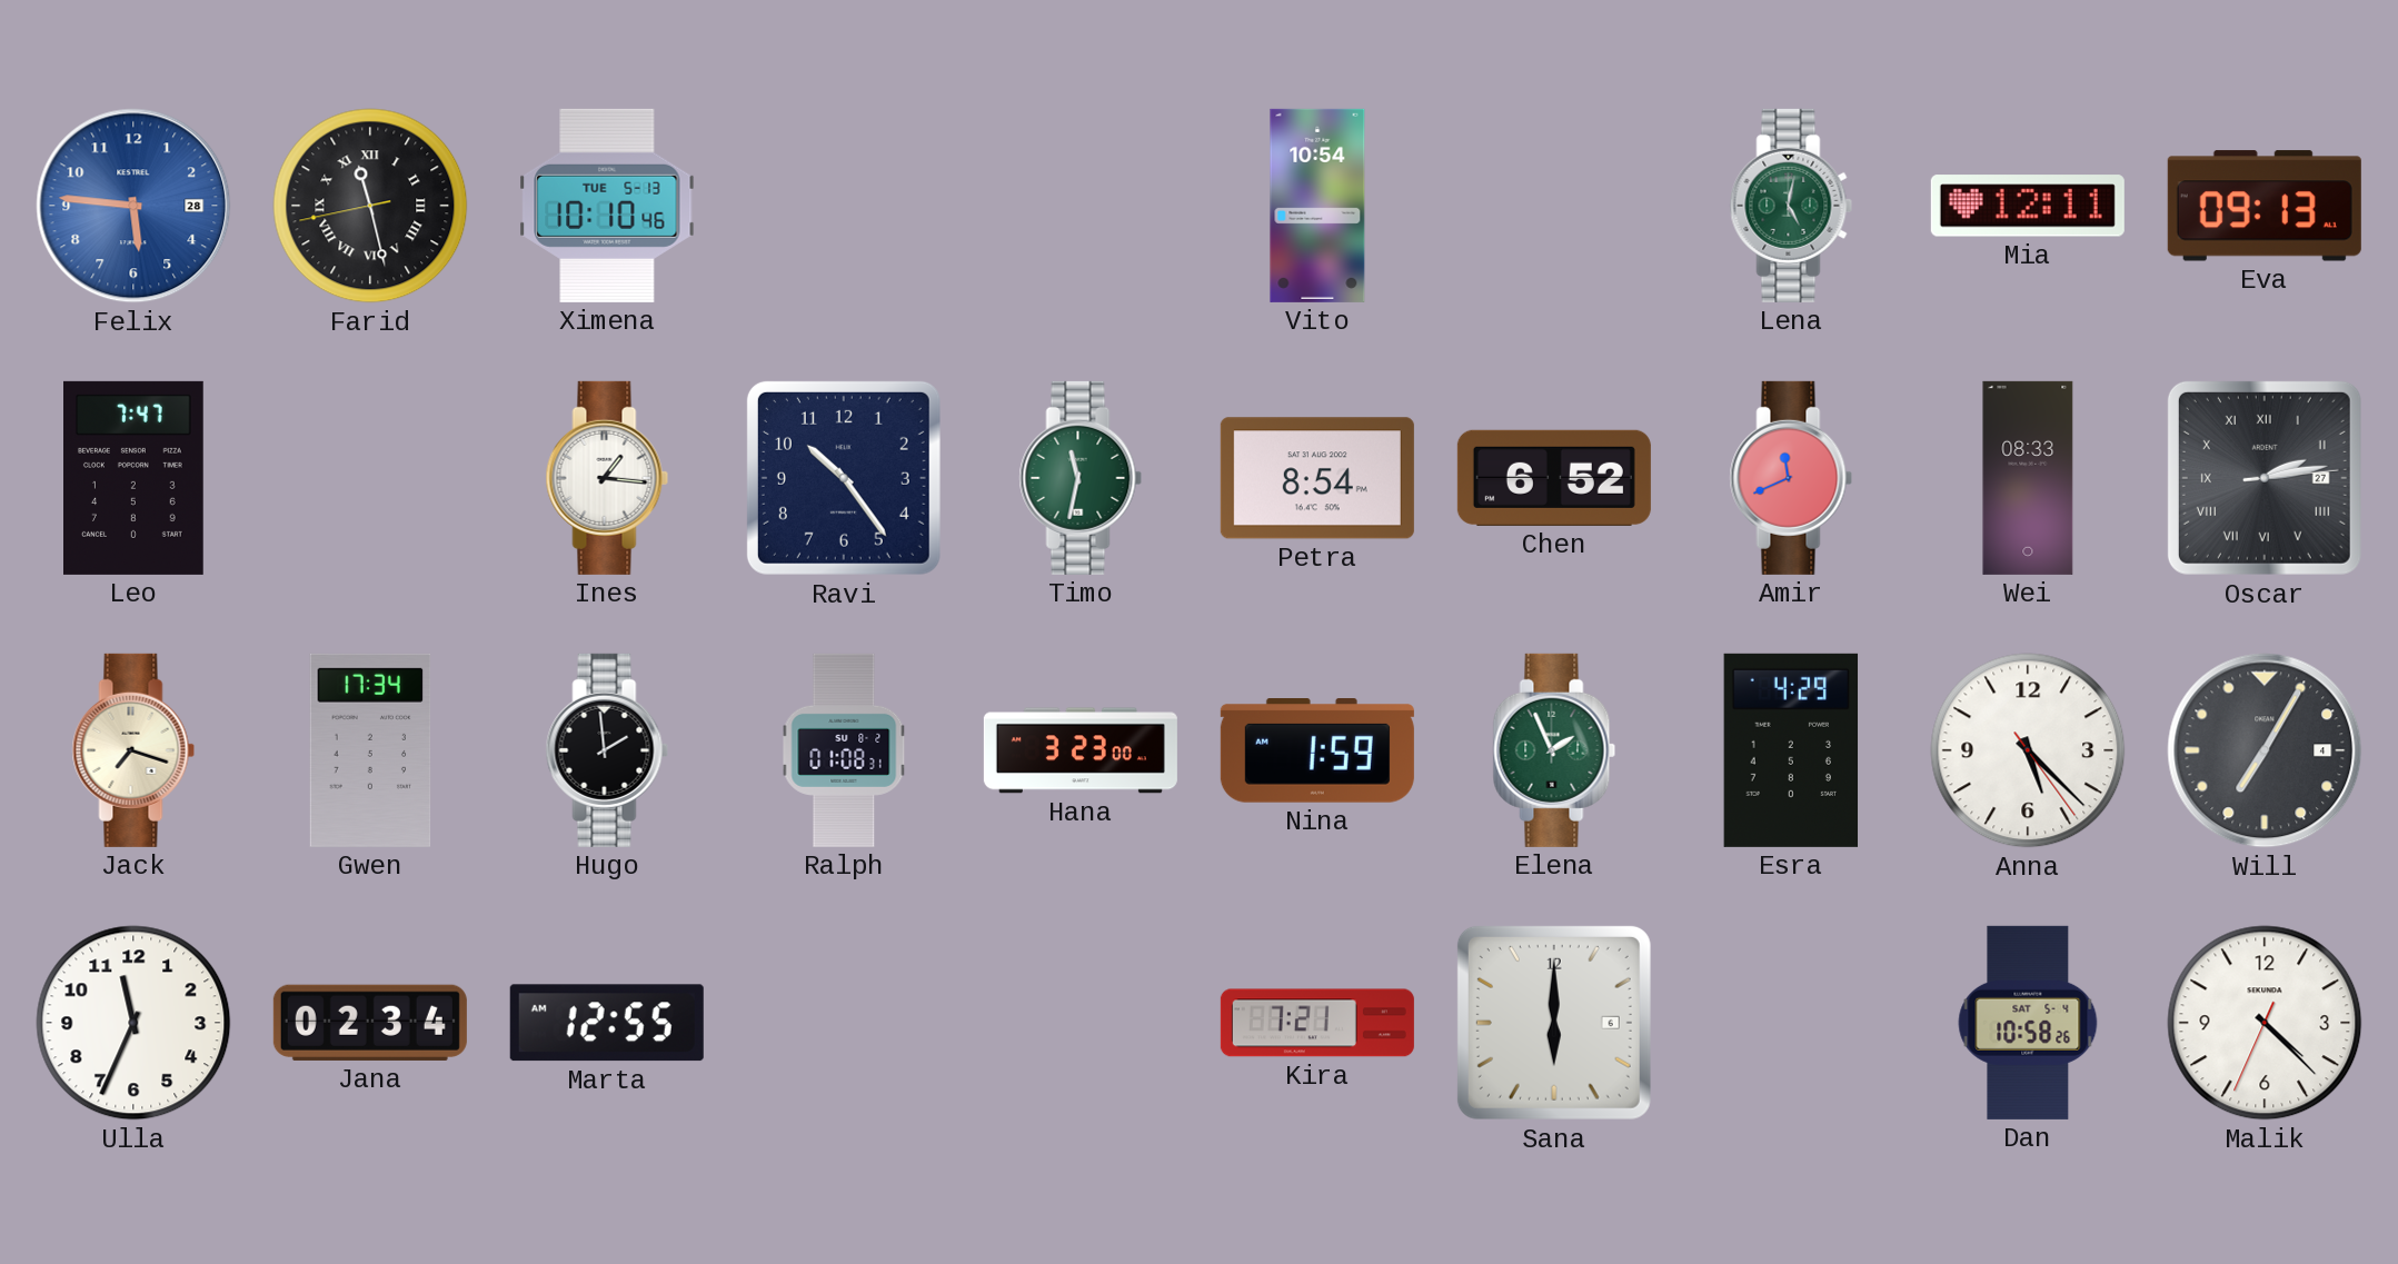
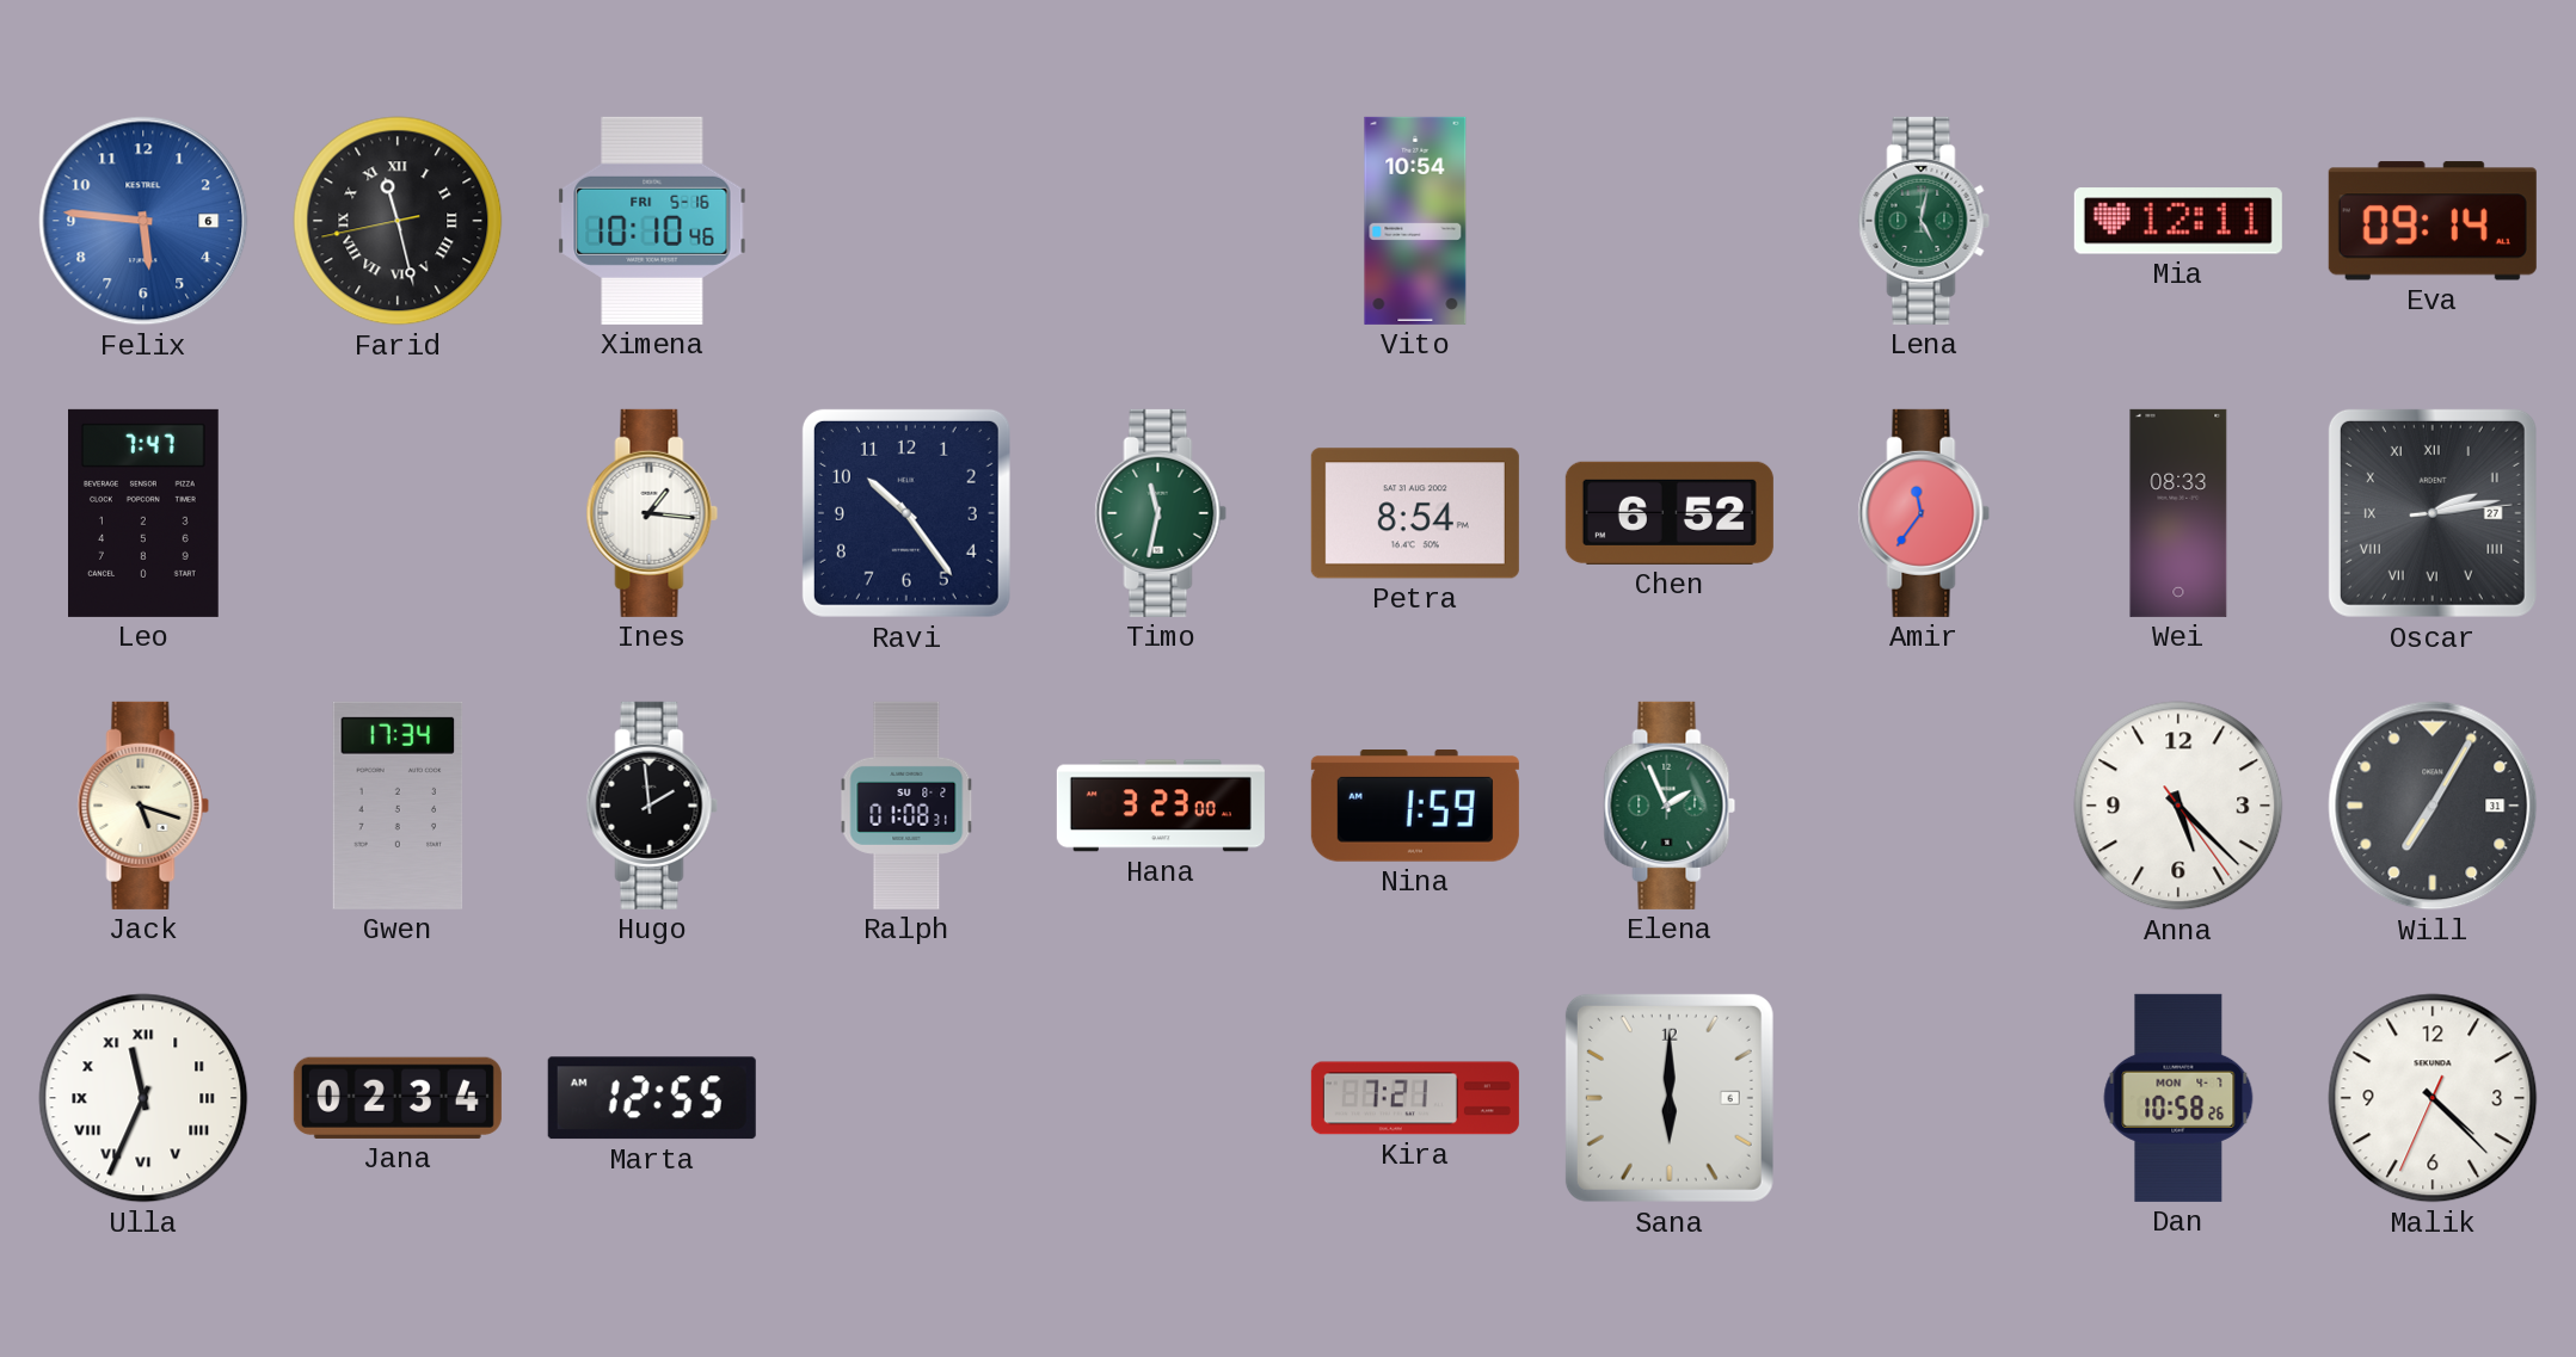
Felix date: 28 -> 6
Ximena date: TUE 5-13 -> FRI 5-16
Eva: 09:13 -> 09:14
Amir: 11:41 -> 11:36
Jack: 7:18 -> 5:18
Esra: 4:29 -> none
Will date: 4 -> 31
Ulla numerals: Arabic -> Roman
Dan date: SAT 5-4 -> MON 4-7
